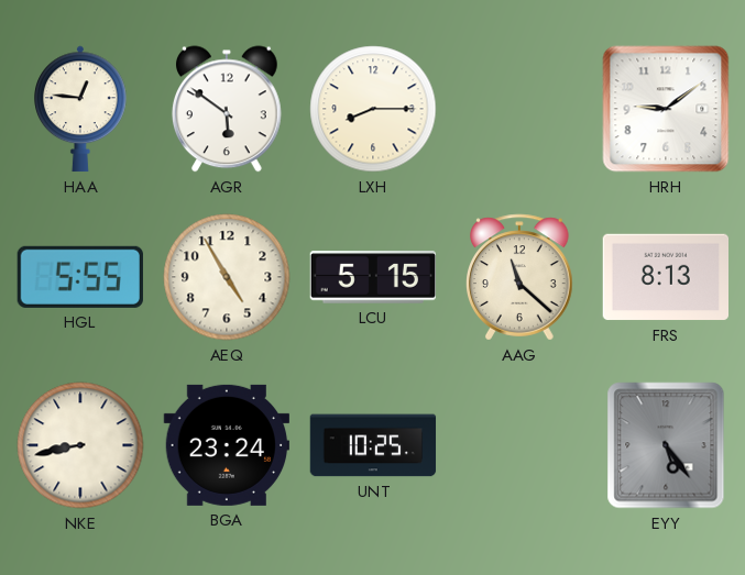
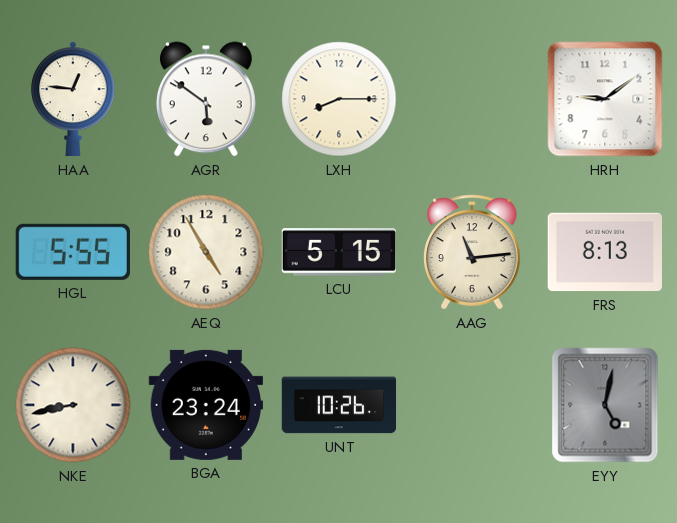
AAG: 11:22 -> 11:14
UNT: 10:25 -> 10:26
EYY: 5:24 -> 5:02
